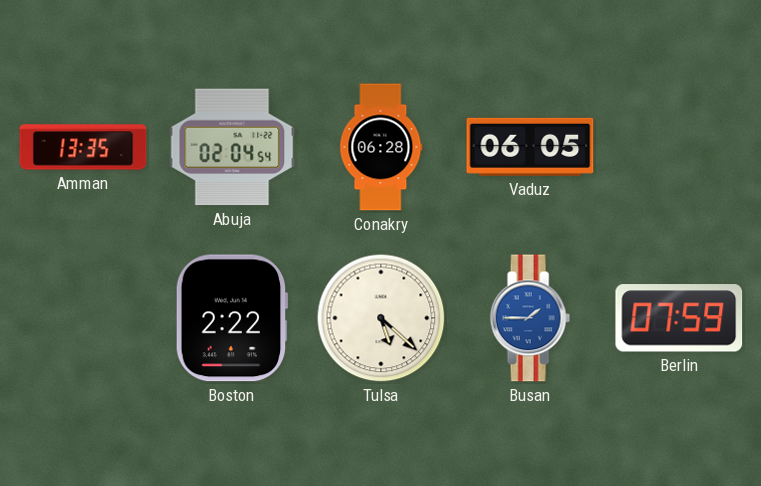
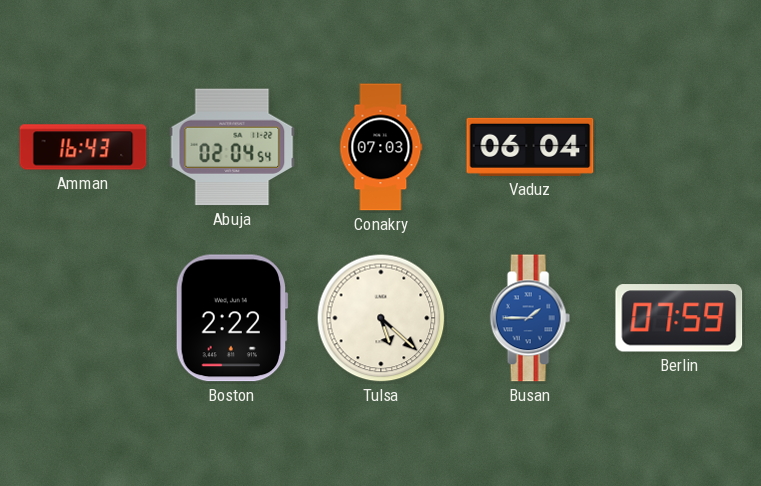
Amman: 13:35 -> 16:43
Conakry: 06:28 -> 07:03
Vaduz: 06:05 -> 06:04
